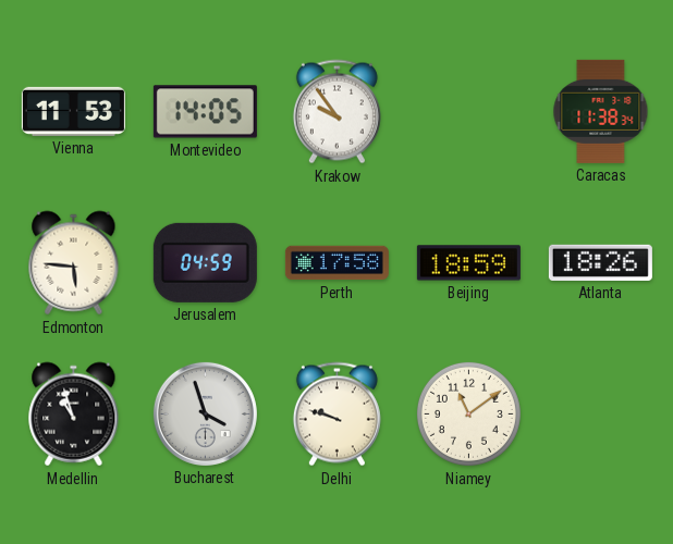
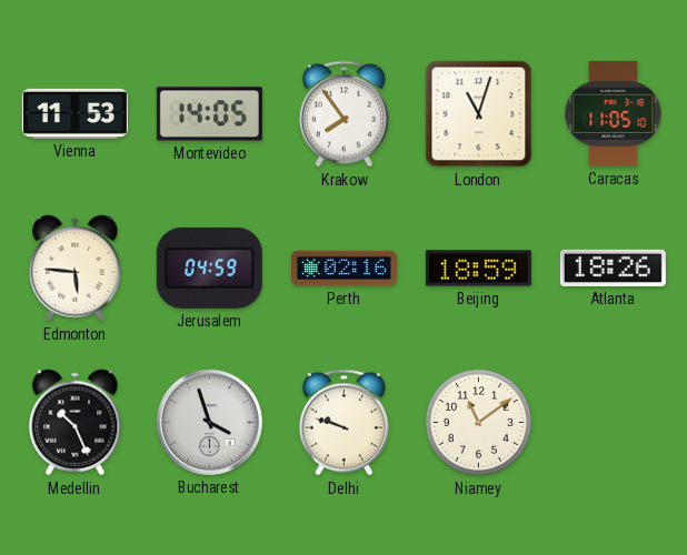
Krakow: 9:54 -> 7:54
London: none -> 11:03
Caracas: 11:38 -> 11:05
Perth: 17:58 -> 02:16
Medellin: 10:57 -> 10:26
